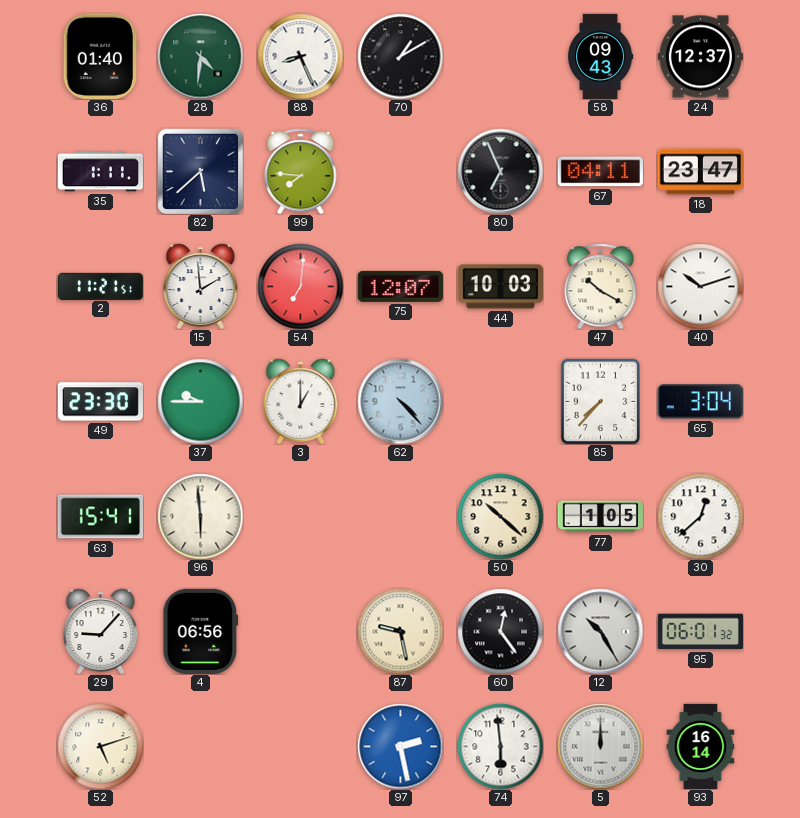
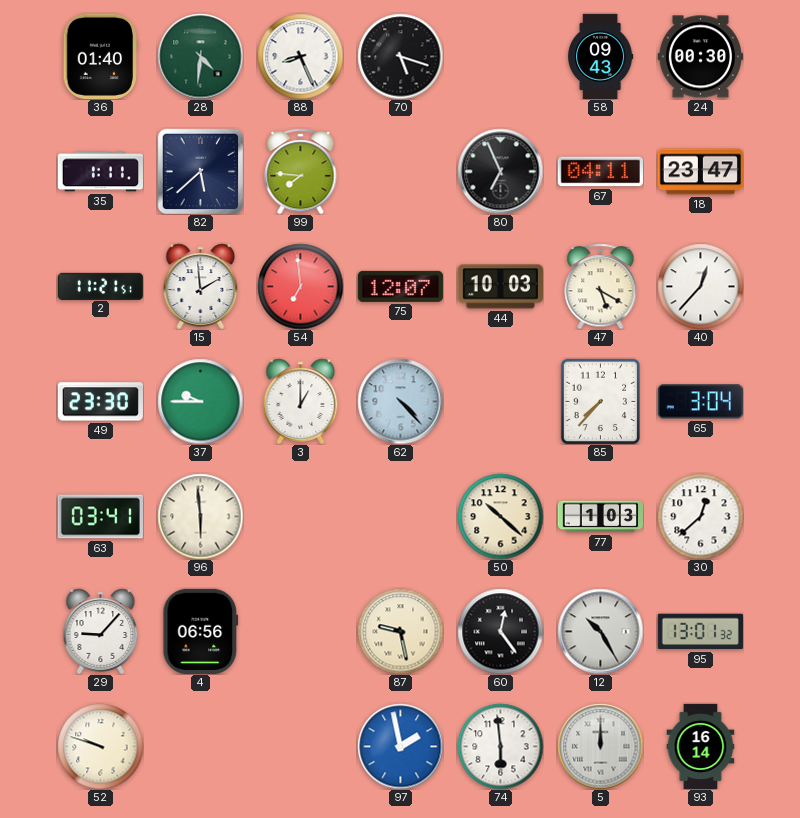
70: 1:10 -> 5:18
24: 12:37 -> 00:30
54: 7:01 -> 6:59
47: 10:20 -> 5:20
40: 10:12 -> 12:37
63: 15:41 -> 03:41
77: 1:05 -> 1:03
95: 06:01 -> 13:01
52: 5:12 -> 9:48
97: 2:28 -> 1:58
